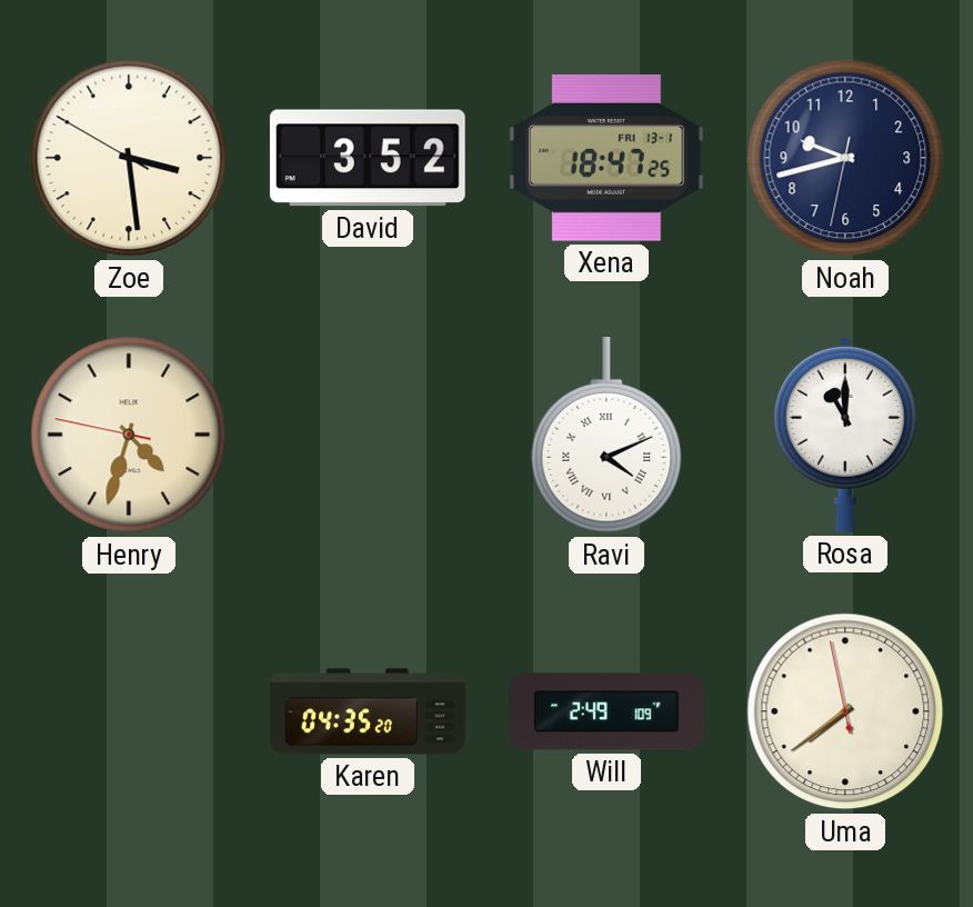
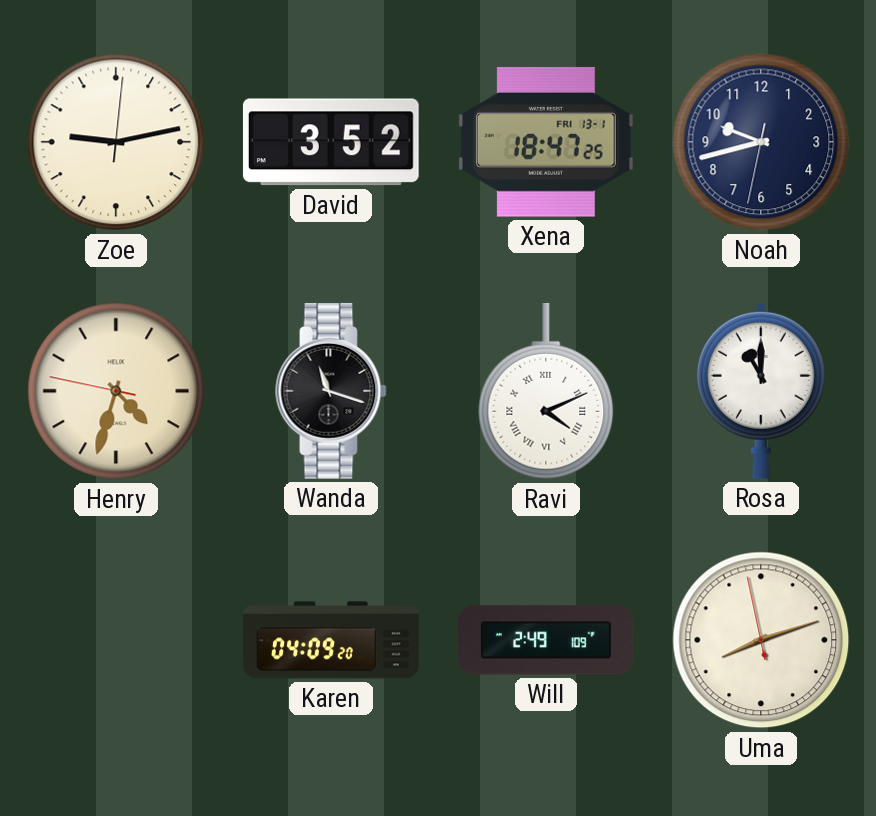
Zoe: 3:28 -> 9:13
Wanda: none -> 11:18
Karen: 04:35 -> 04:09
Uma: 7:38 -> 8:11
